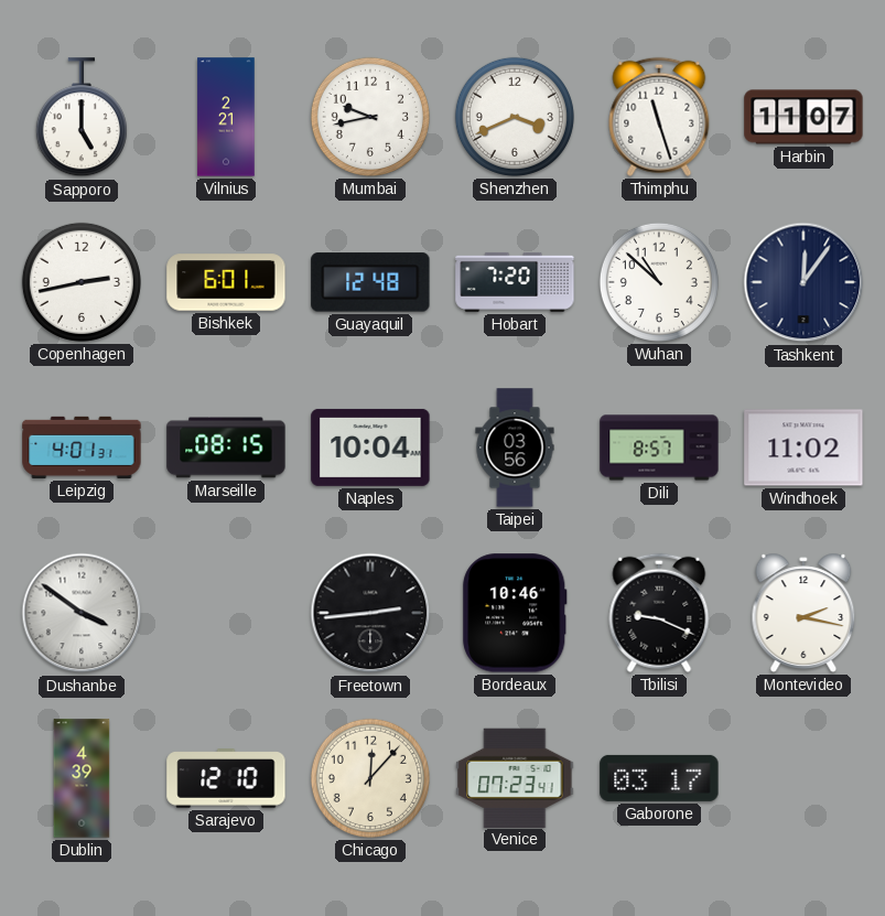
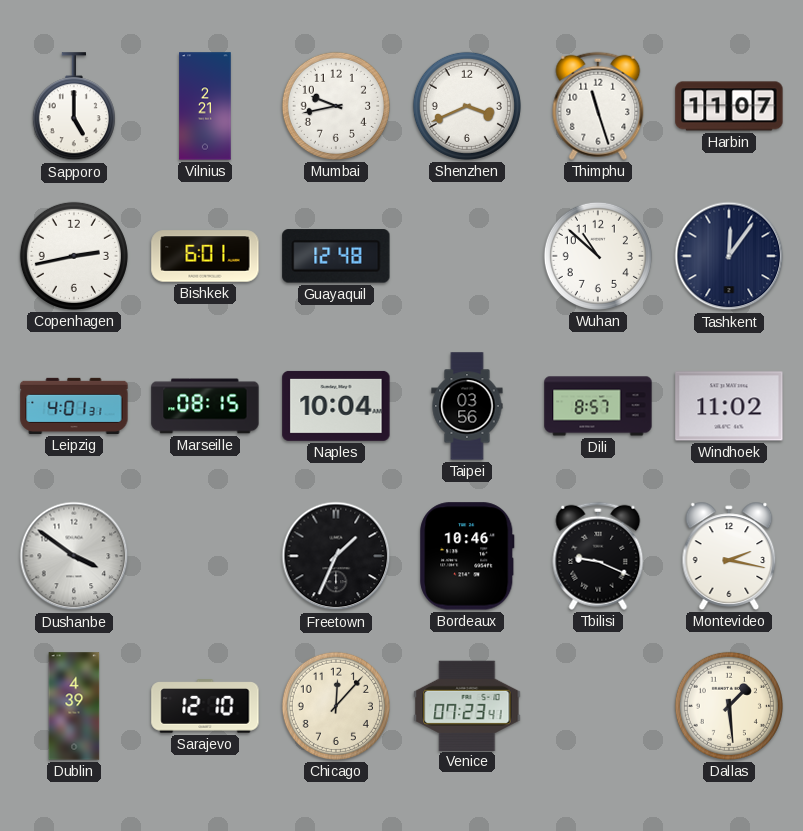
Hobart: 7:20 -> none
Freetown: 2:44 -> 1:34
Gaborone: 03:17 -> none
Dallas: none -> 1:29
